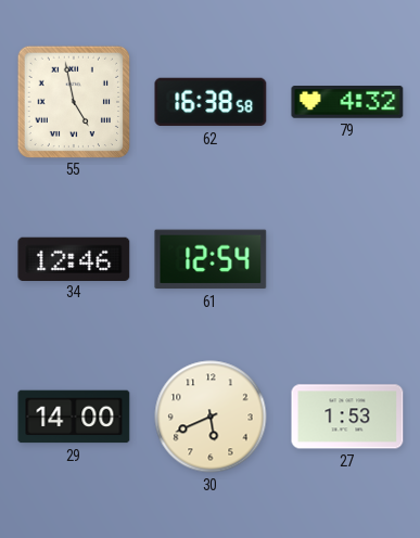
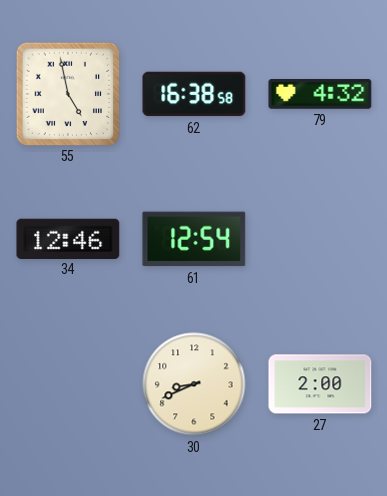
29: 14:00 -> none
30: 5:41 -> 8:41
27: 1:53 -> 2:00
